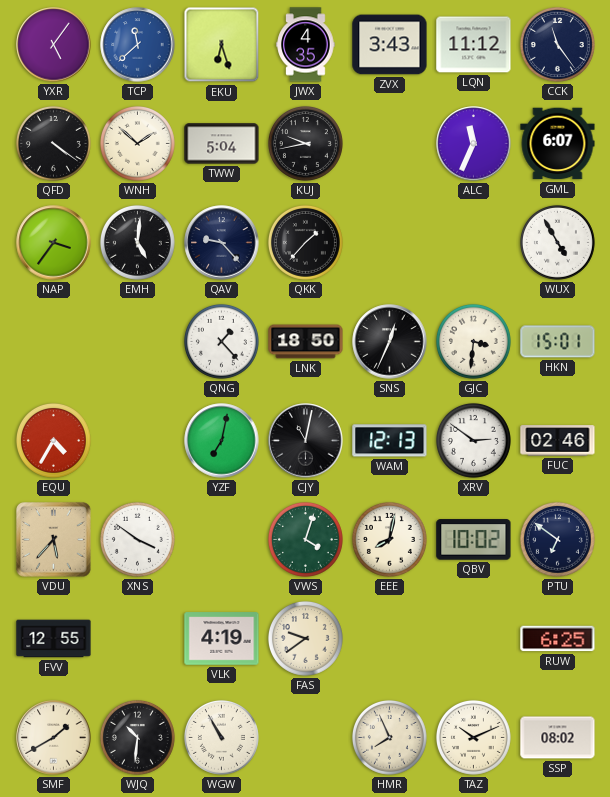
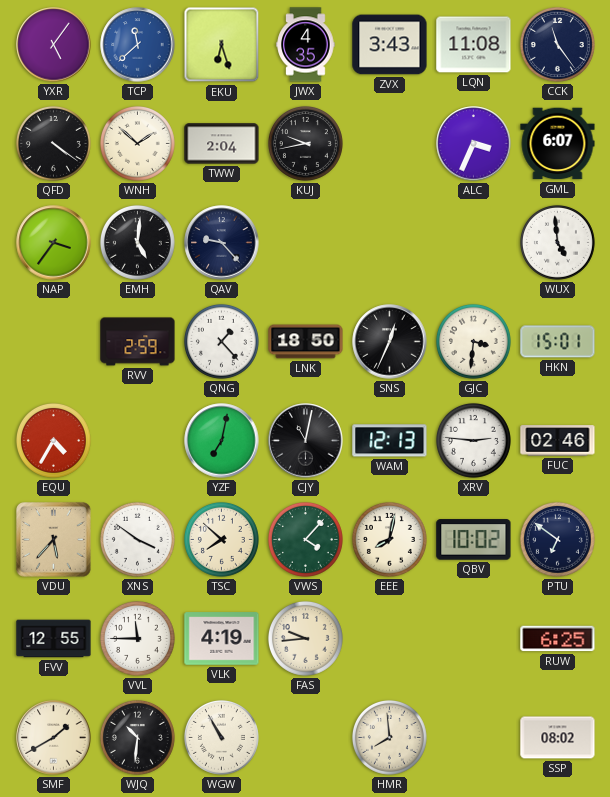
LQN: 11:12 -> 11:08
TWW: 5:04 -> 2:04
ALC: 11:34 -> 3:34
QKK: 1:37 -> none
WUX: 4:55 -> 4:59
RVV: none -> 2:59
XRV: 2:51 -> 2:46
TSC: none -> 7:52
VWS: 4:03 -> 4:07
VVL: none -> 11:45
FAS: 9:39 -> 9:44
HMR: 7:56 -> 7:59
TAZ: 10:11 -> none
